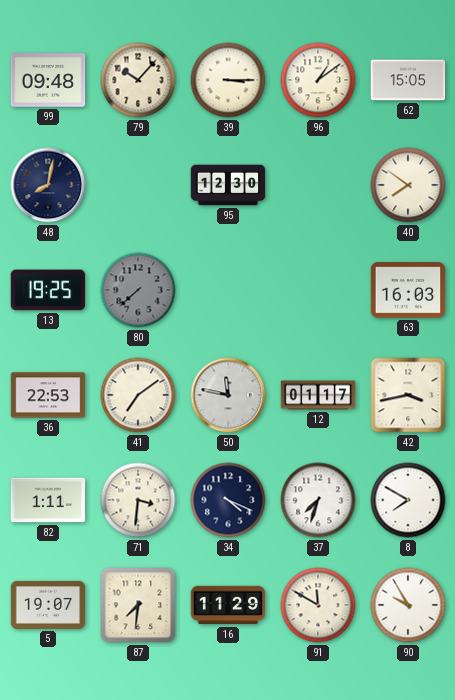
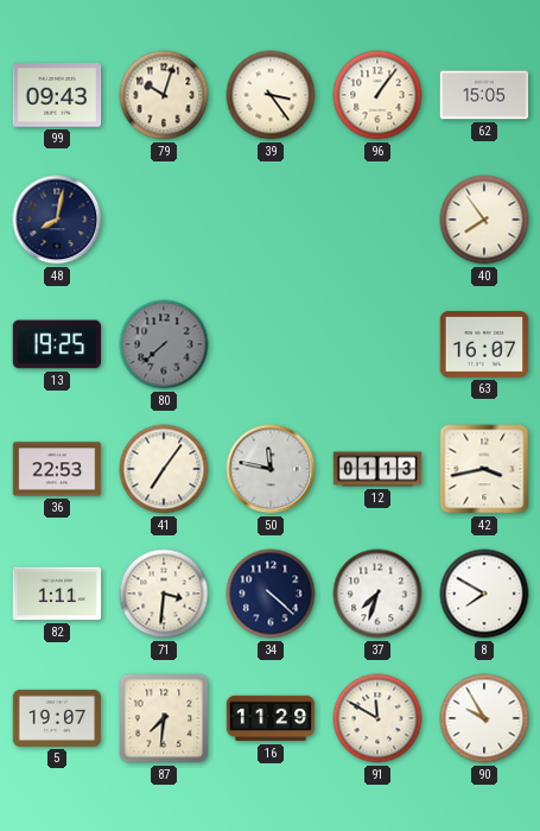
99: 09:48 -> 09:43
79: 10:07 -> 10:03
39: 3:15 -> 3:24
96: 1:09 -> 1:06
95: 12:30 -> none
40: 7:51 -> 7:54
63: 16:03 -> 16:07
41: 7:09 -> 7:06
12: 01:17 -> 01:13
34: 4:19 -> 4:22
